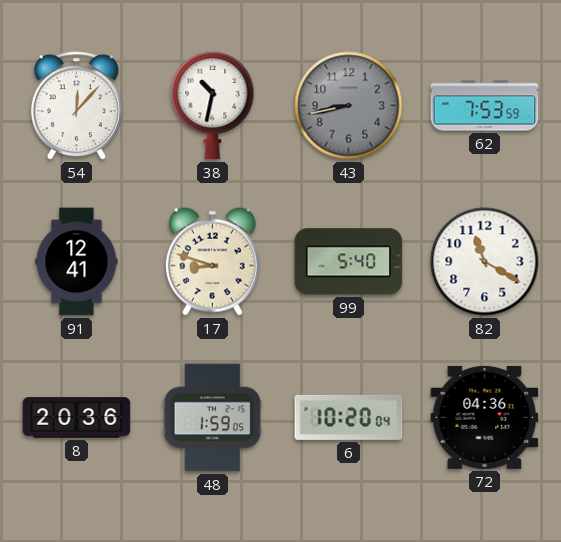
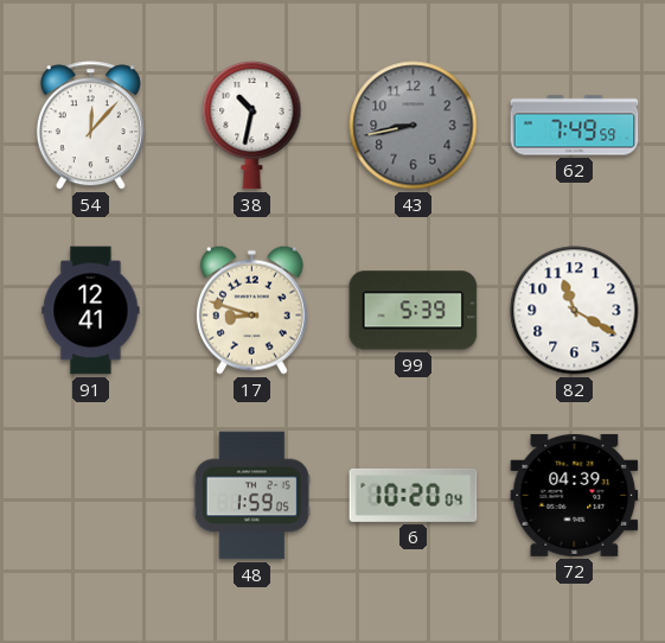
62: 7:53 -> 7:49
99: 5:40 -> 5:39
8: 20:36 -> none
72: 04:36 -> 04:39
